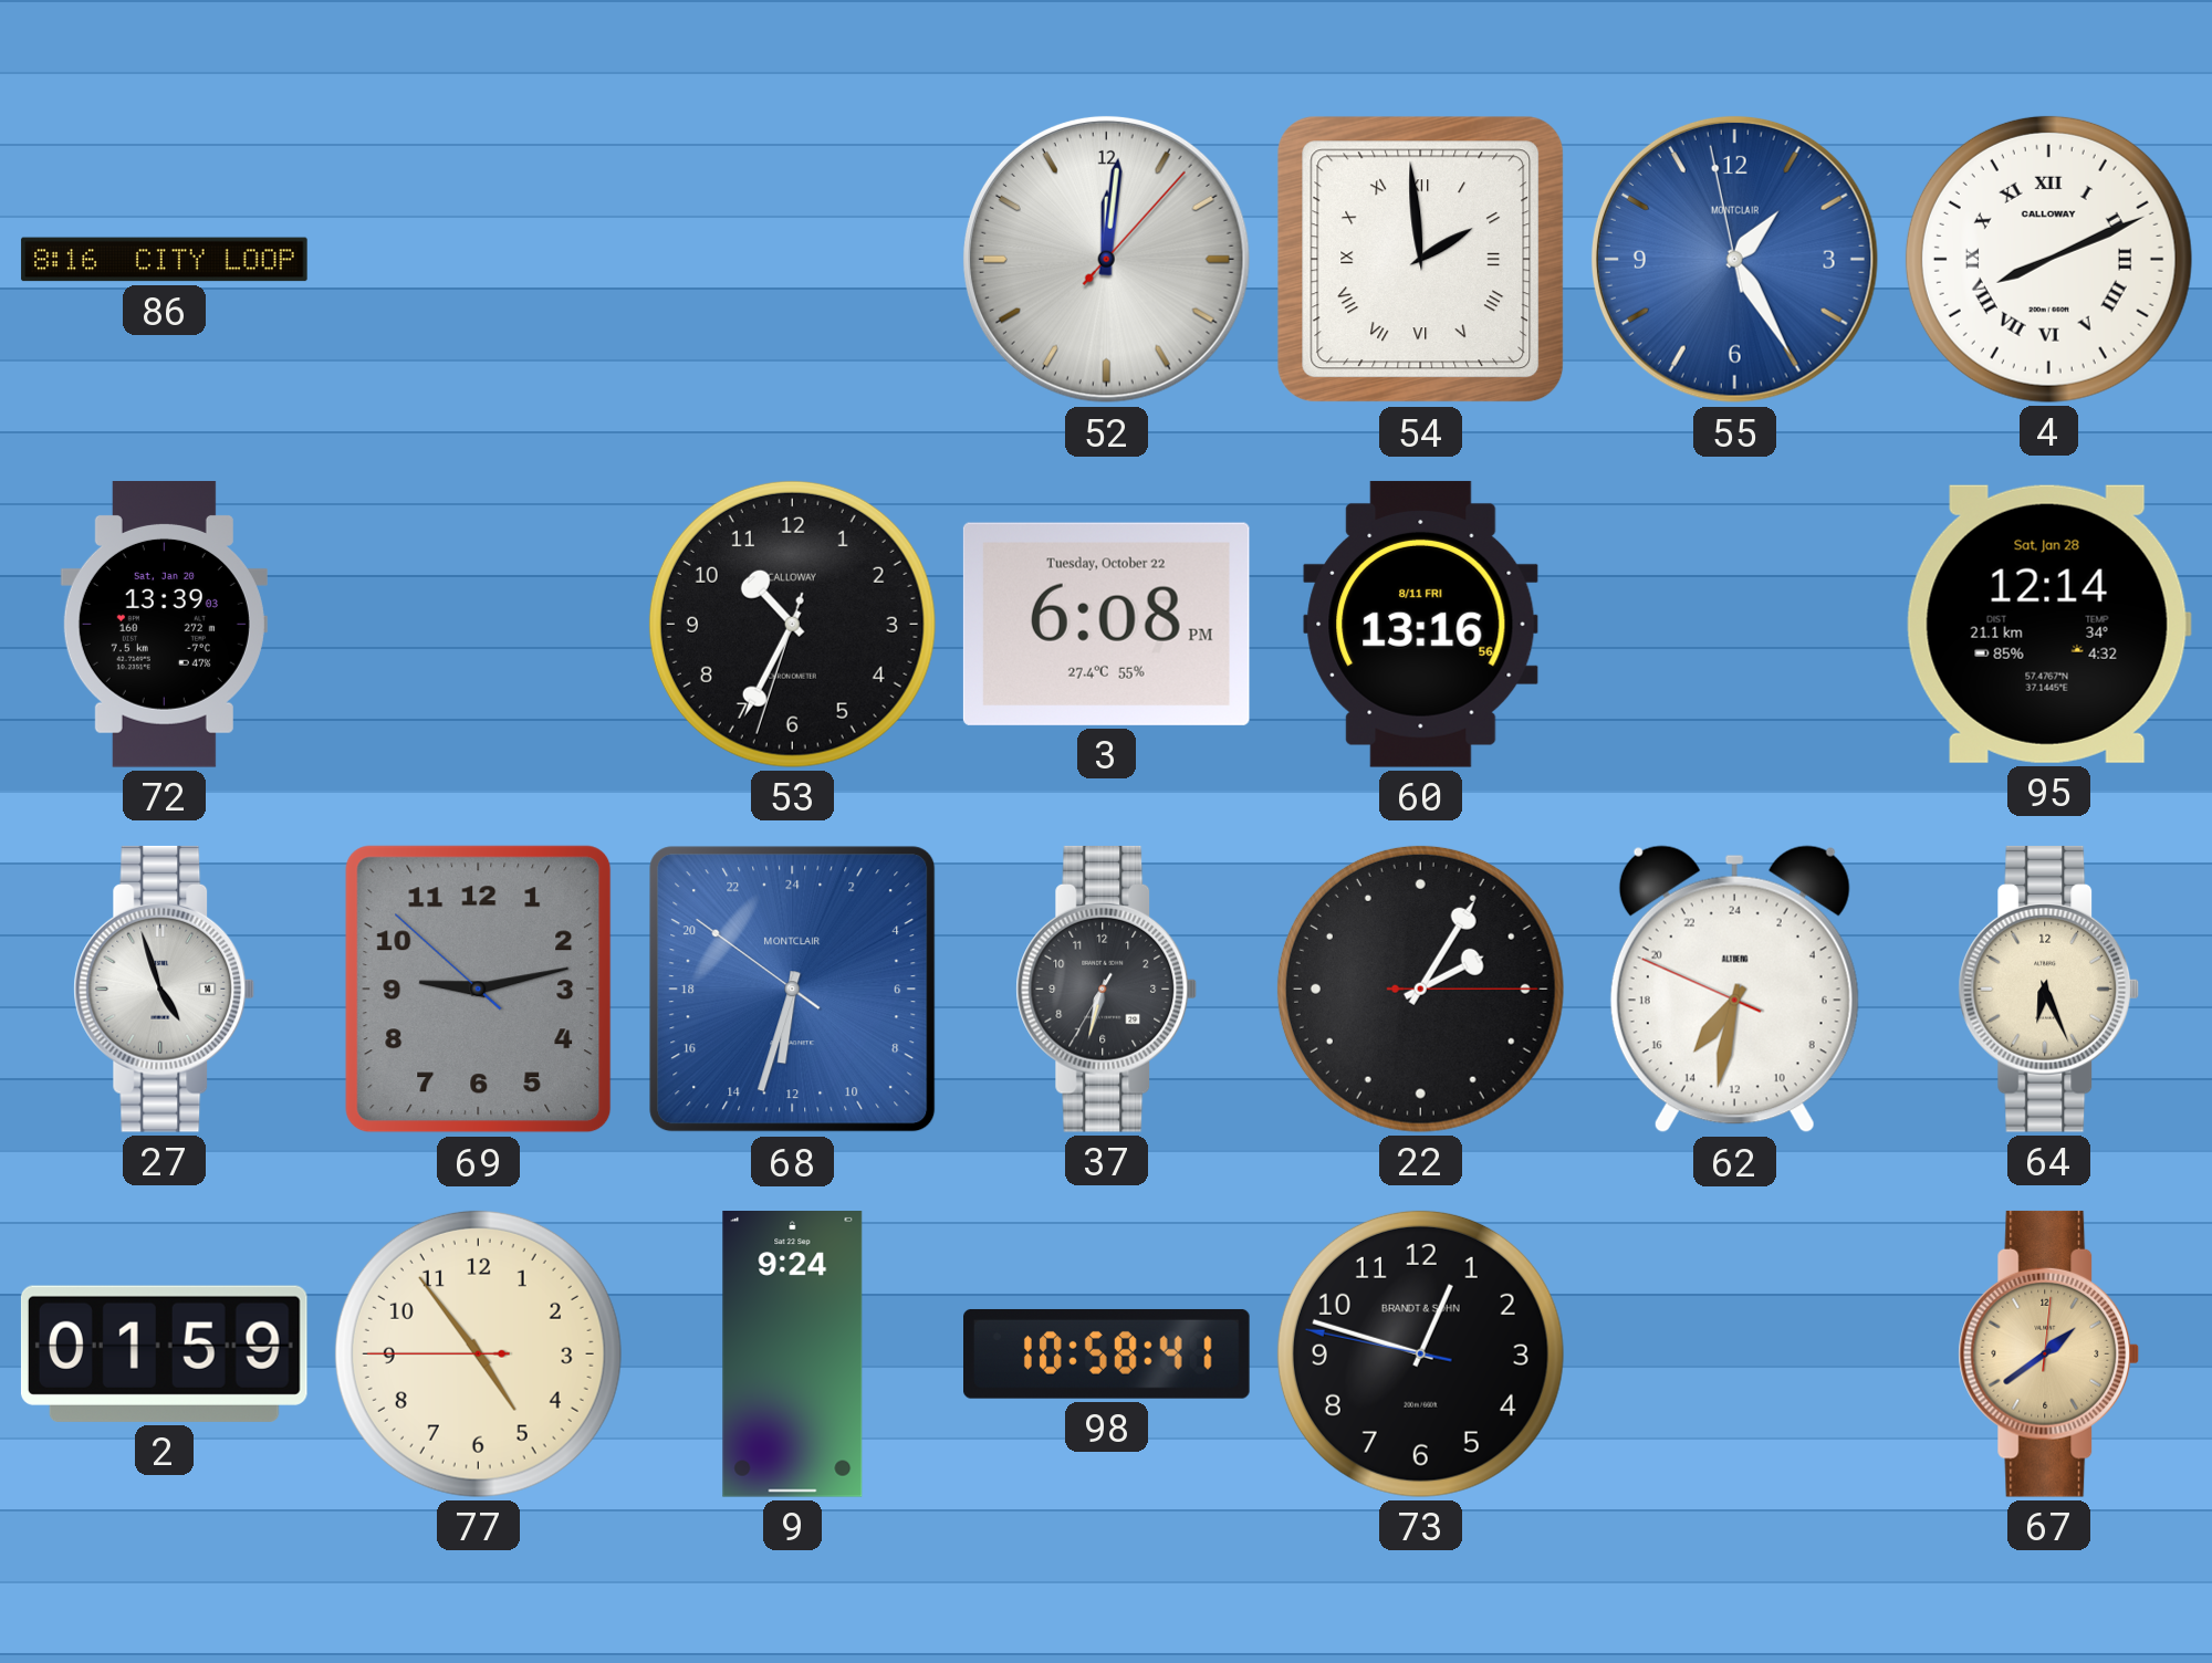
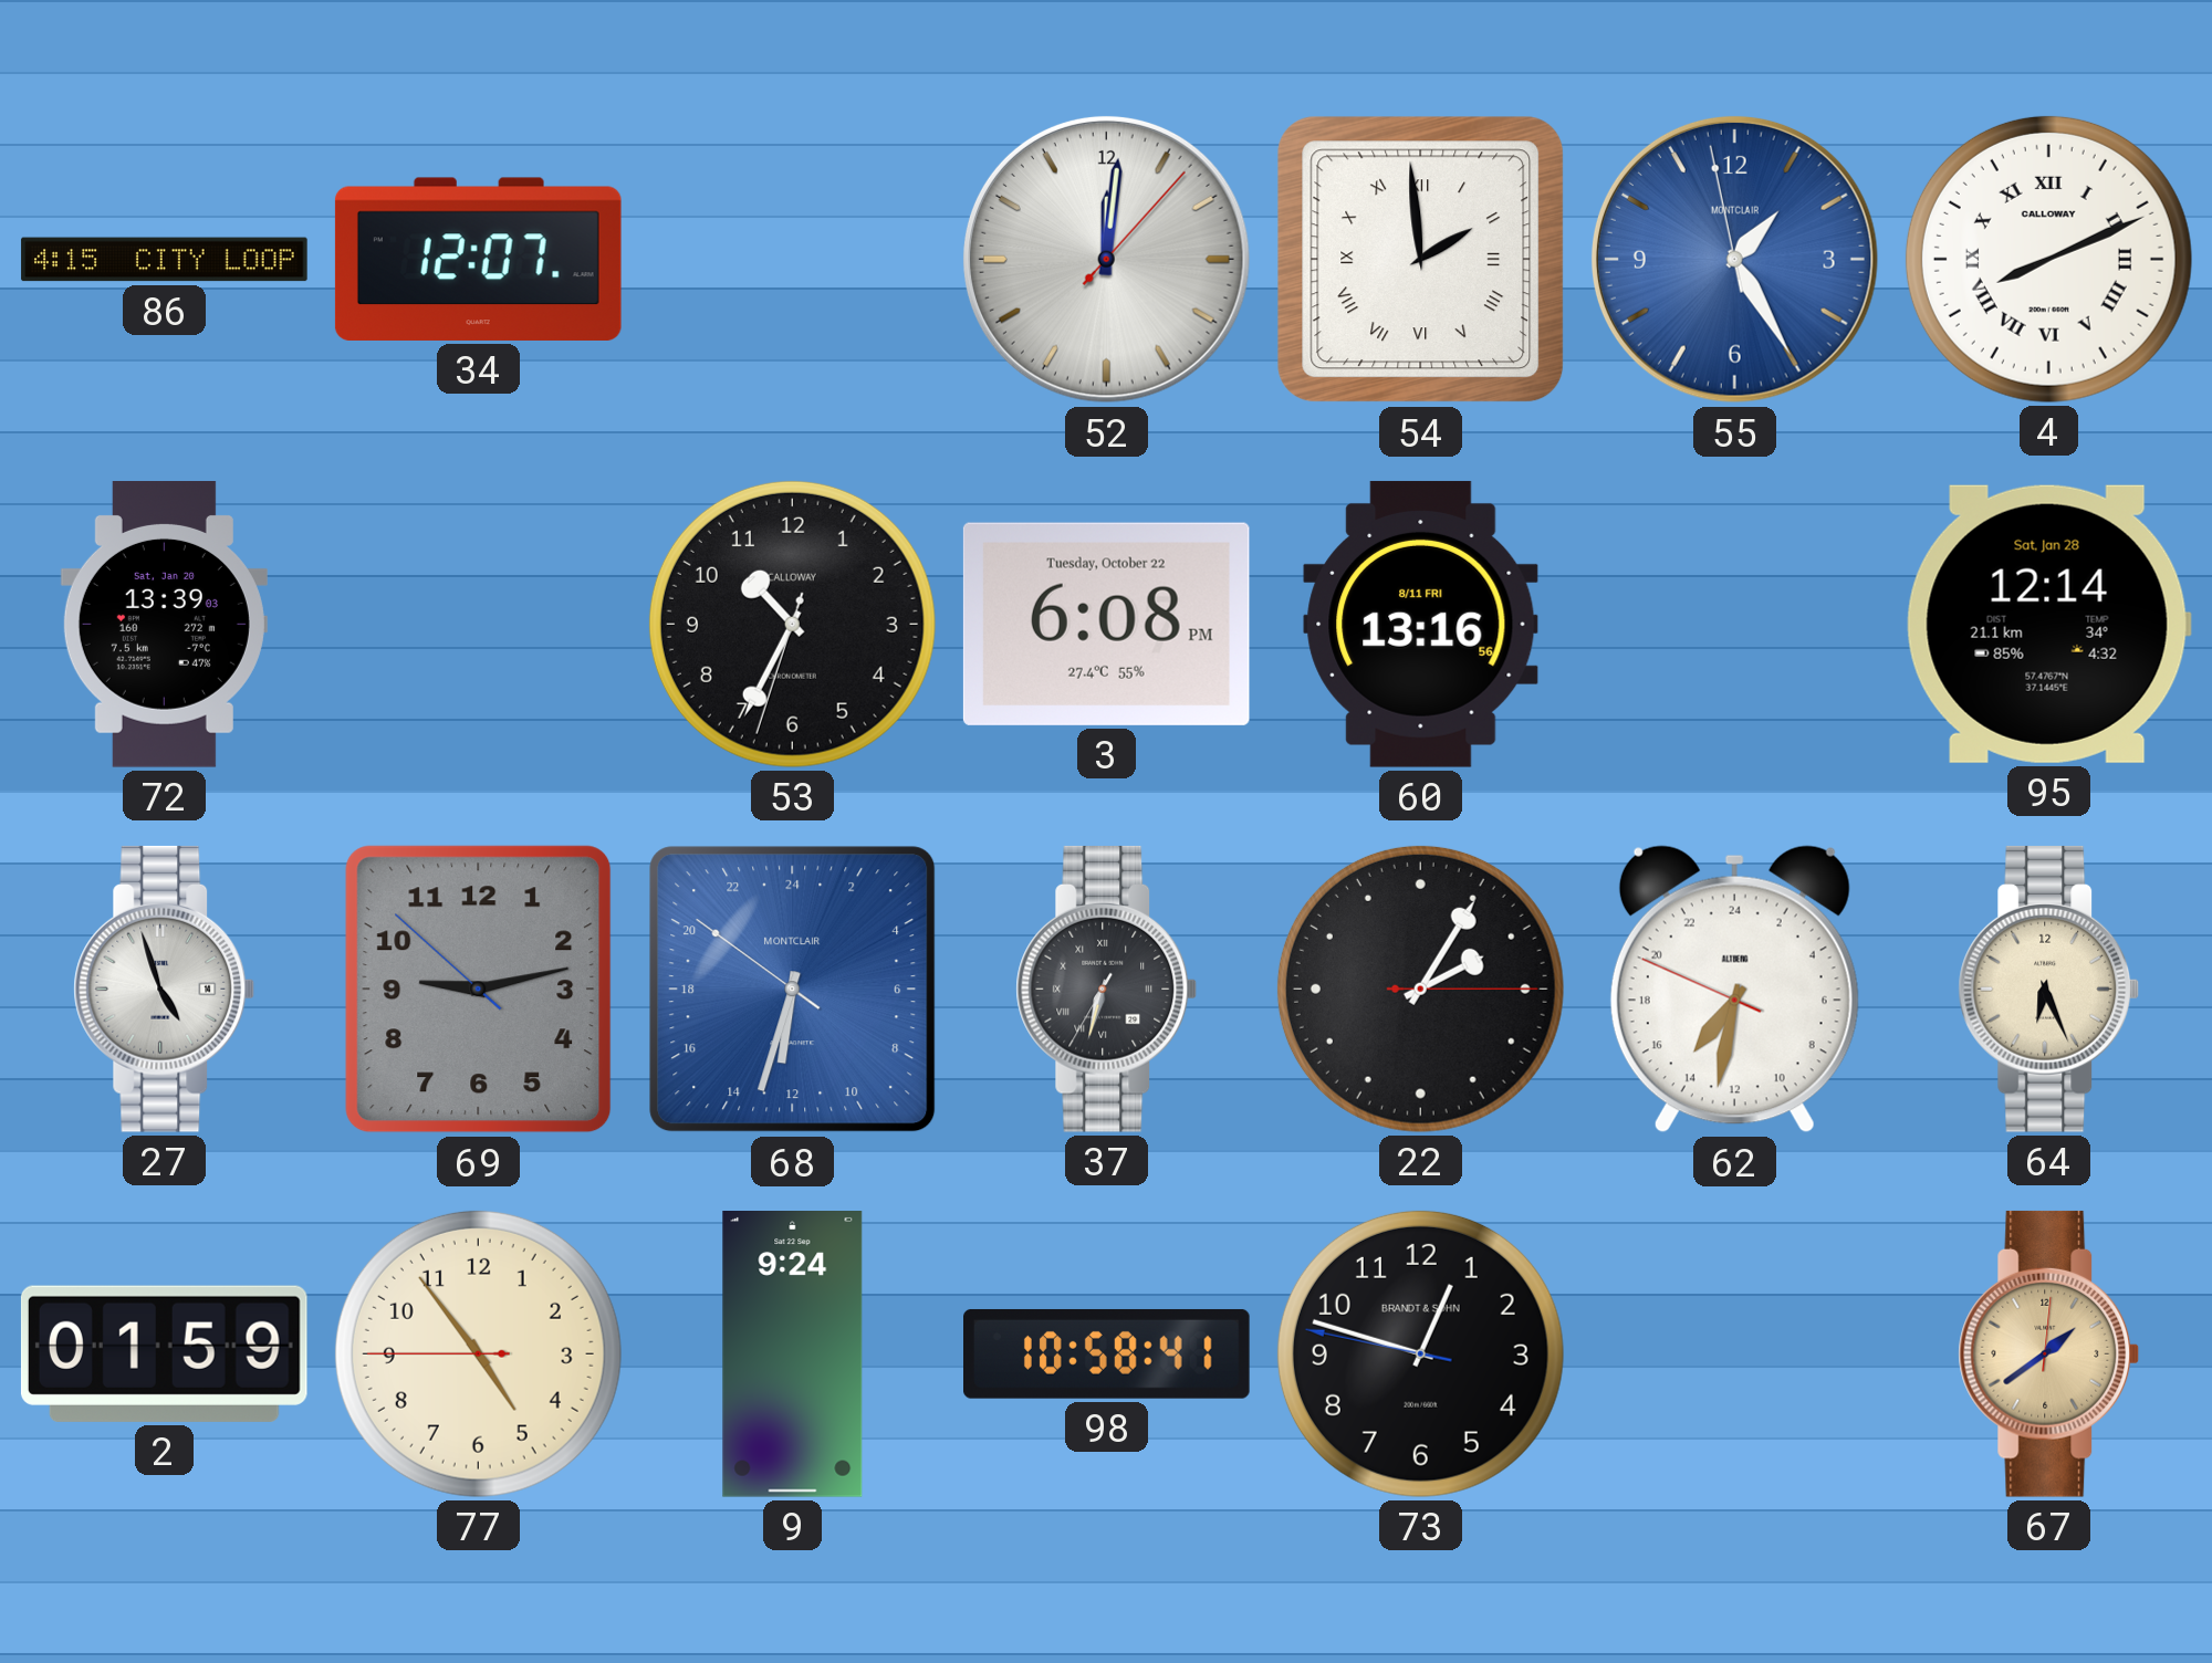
86: 8:16 -> 4:15
34: none -> 12:07
37 numerals: Arabic -> Roman
